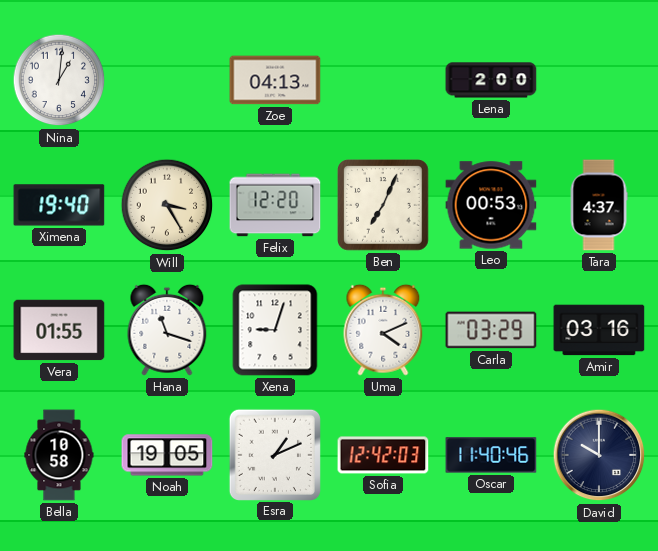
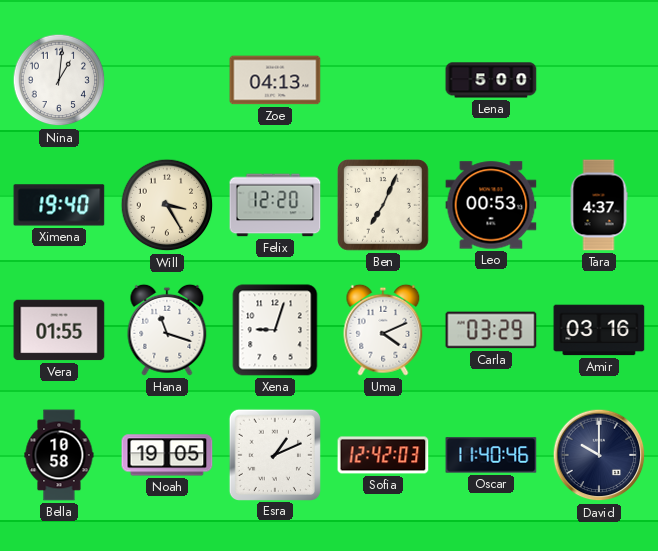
Lena: 2:00 -> 5:00
